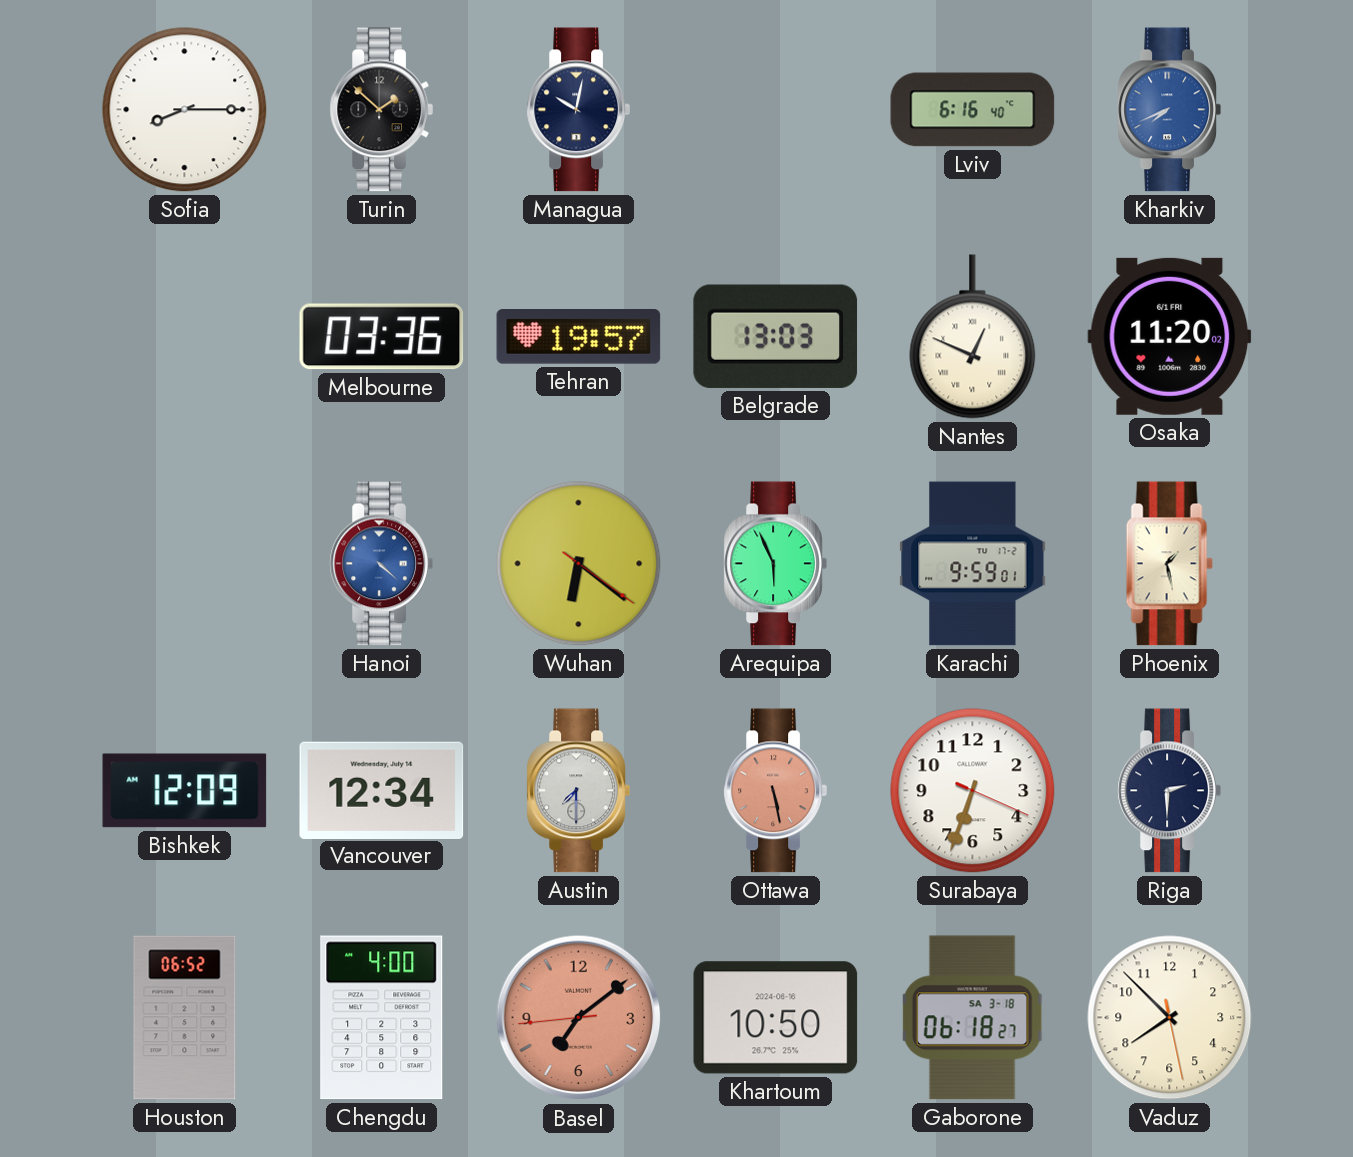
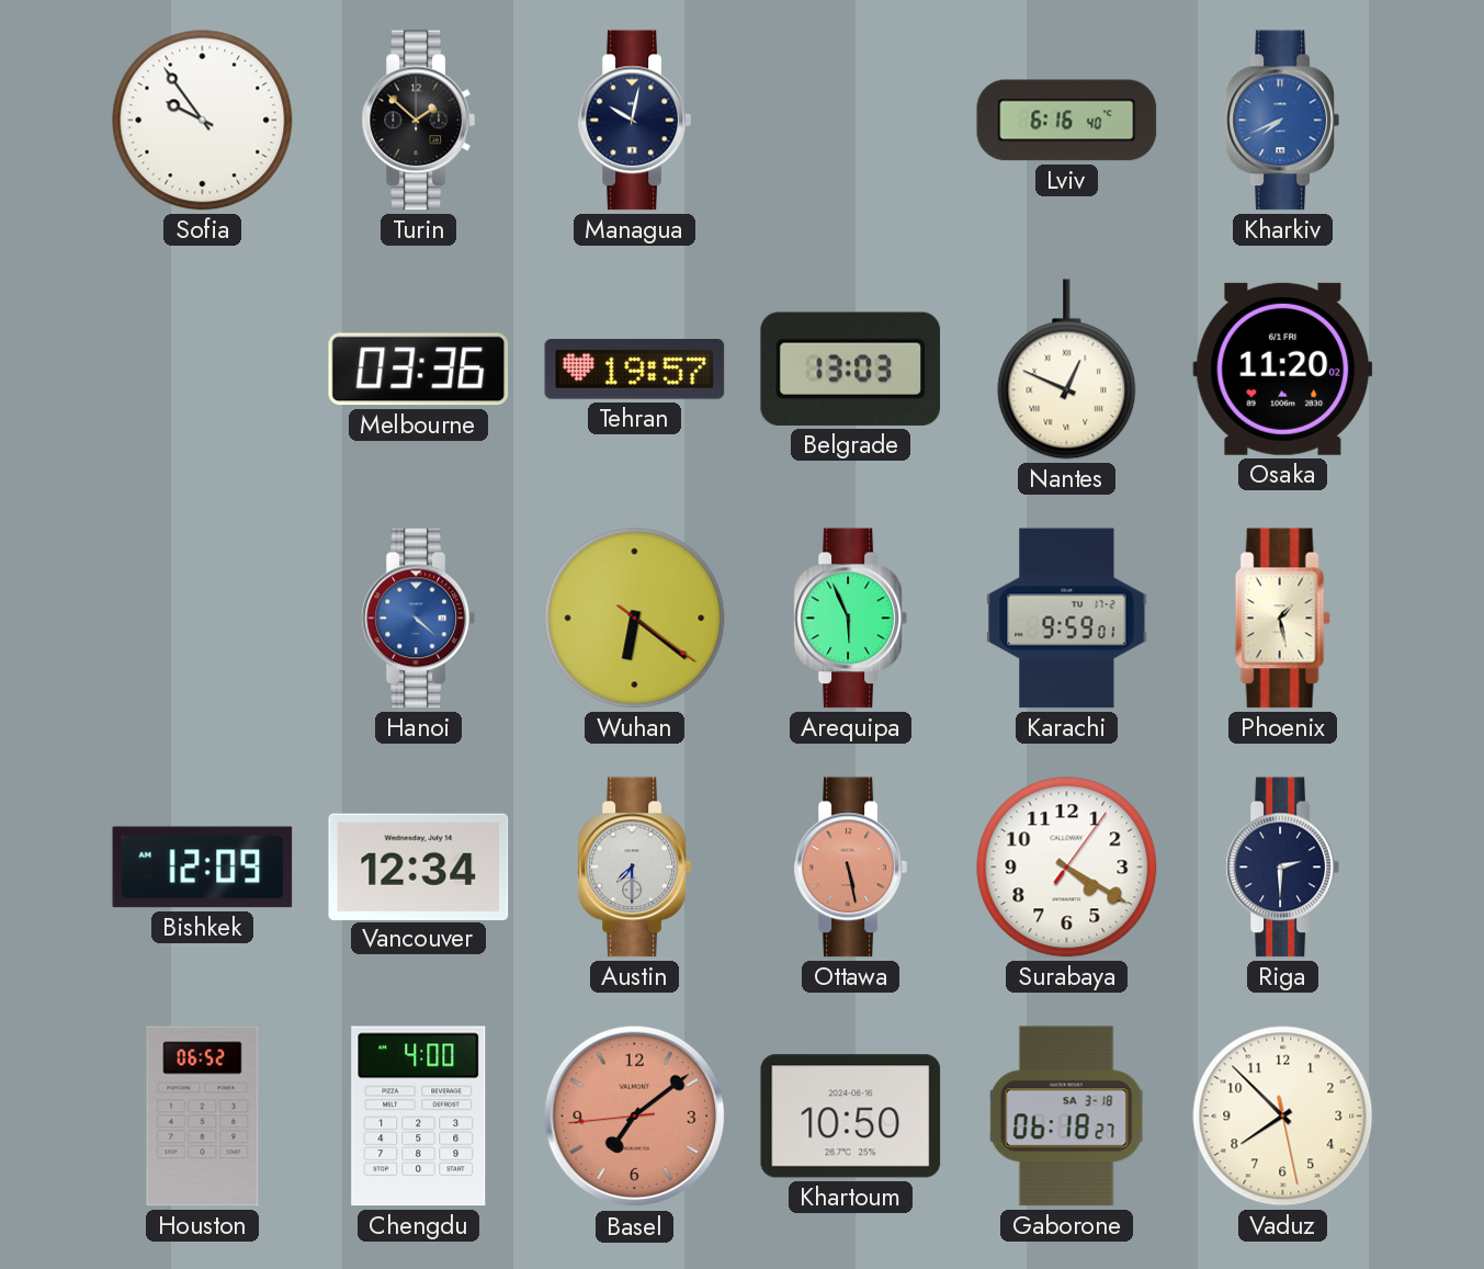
Sofia: 8:15 -> 9:54
Surabaya: 6:33 -> 4:20
